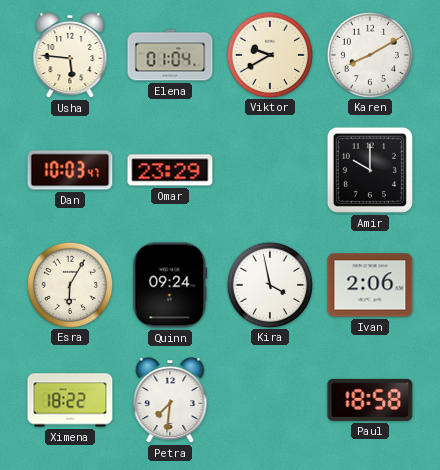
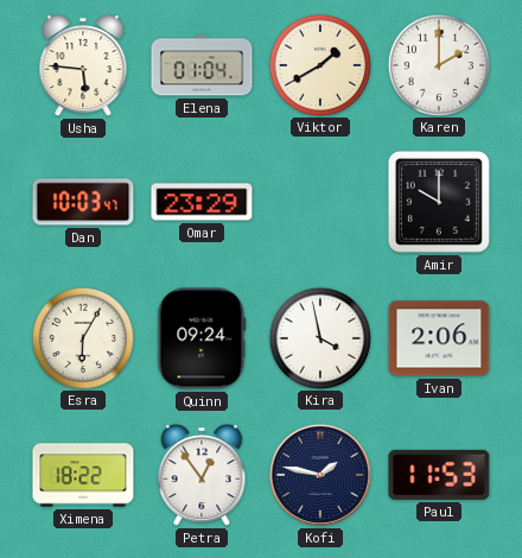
Viktor: 9:40 -> 1:40
Karen: 8:10 -> 2:00
Petra: 7:31 -> 12:54
Kofi: none -> 1:47
Paul: 18:58 -> 11:53
